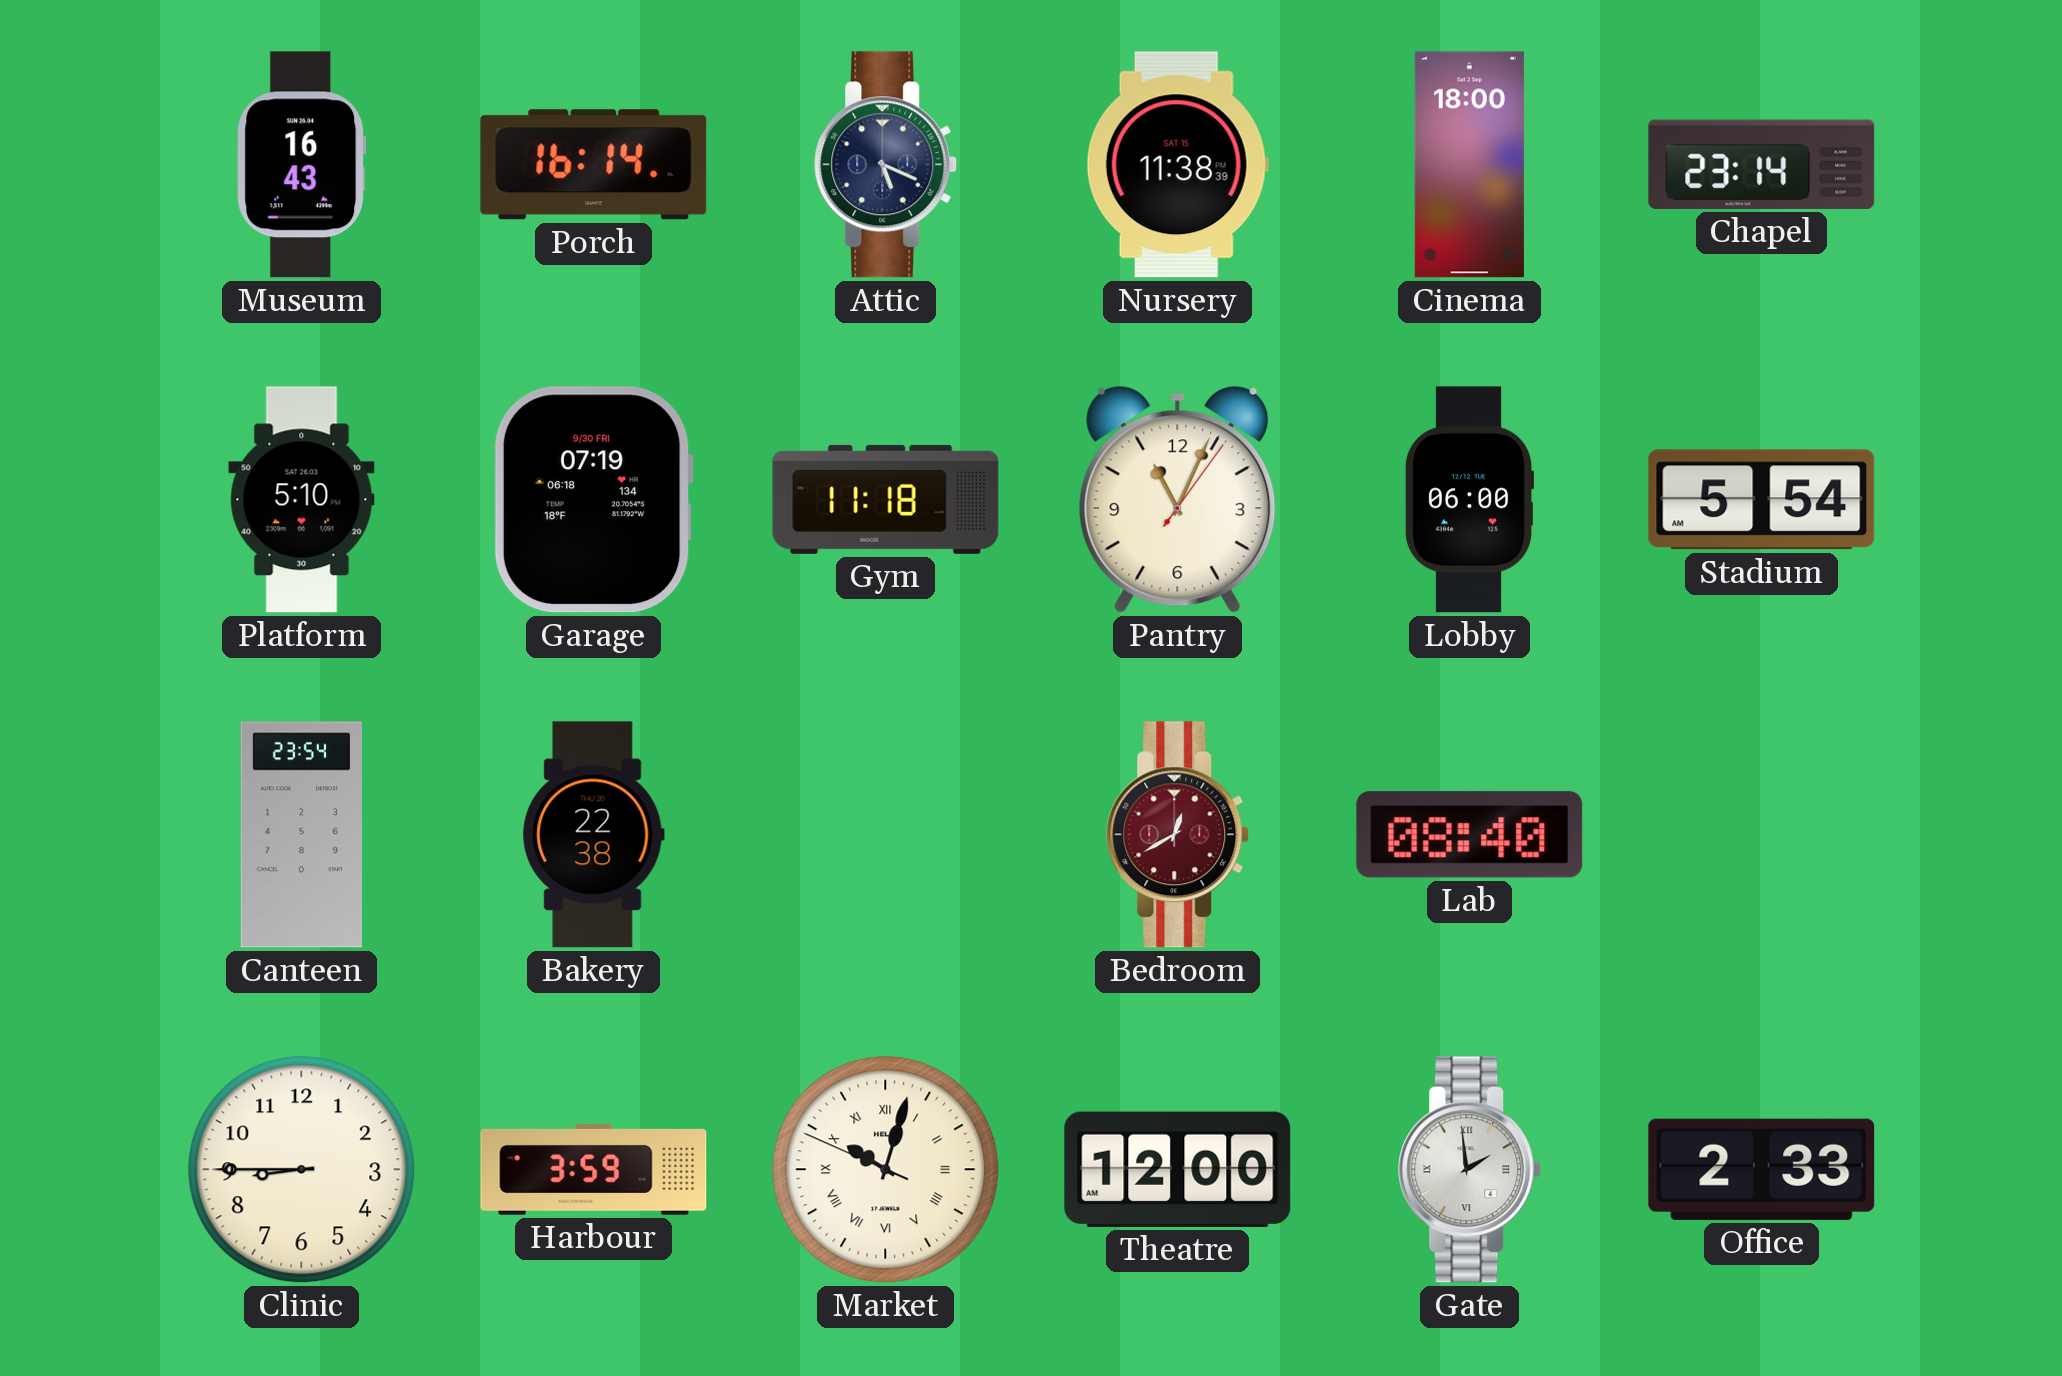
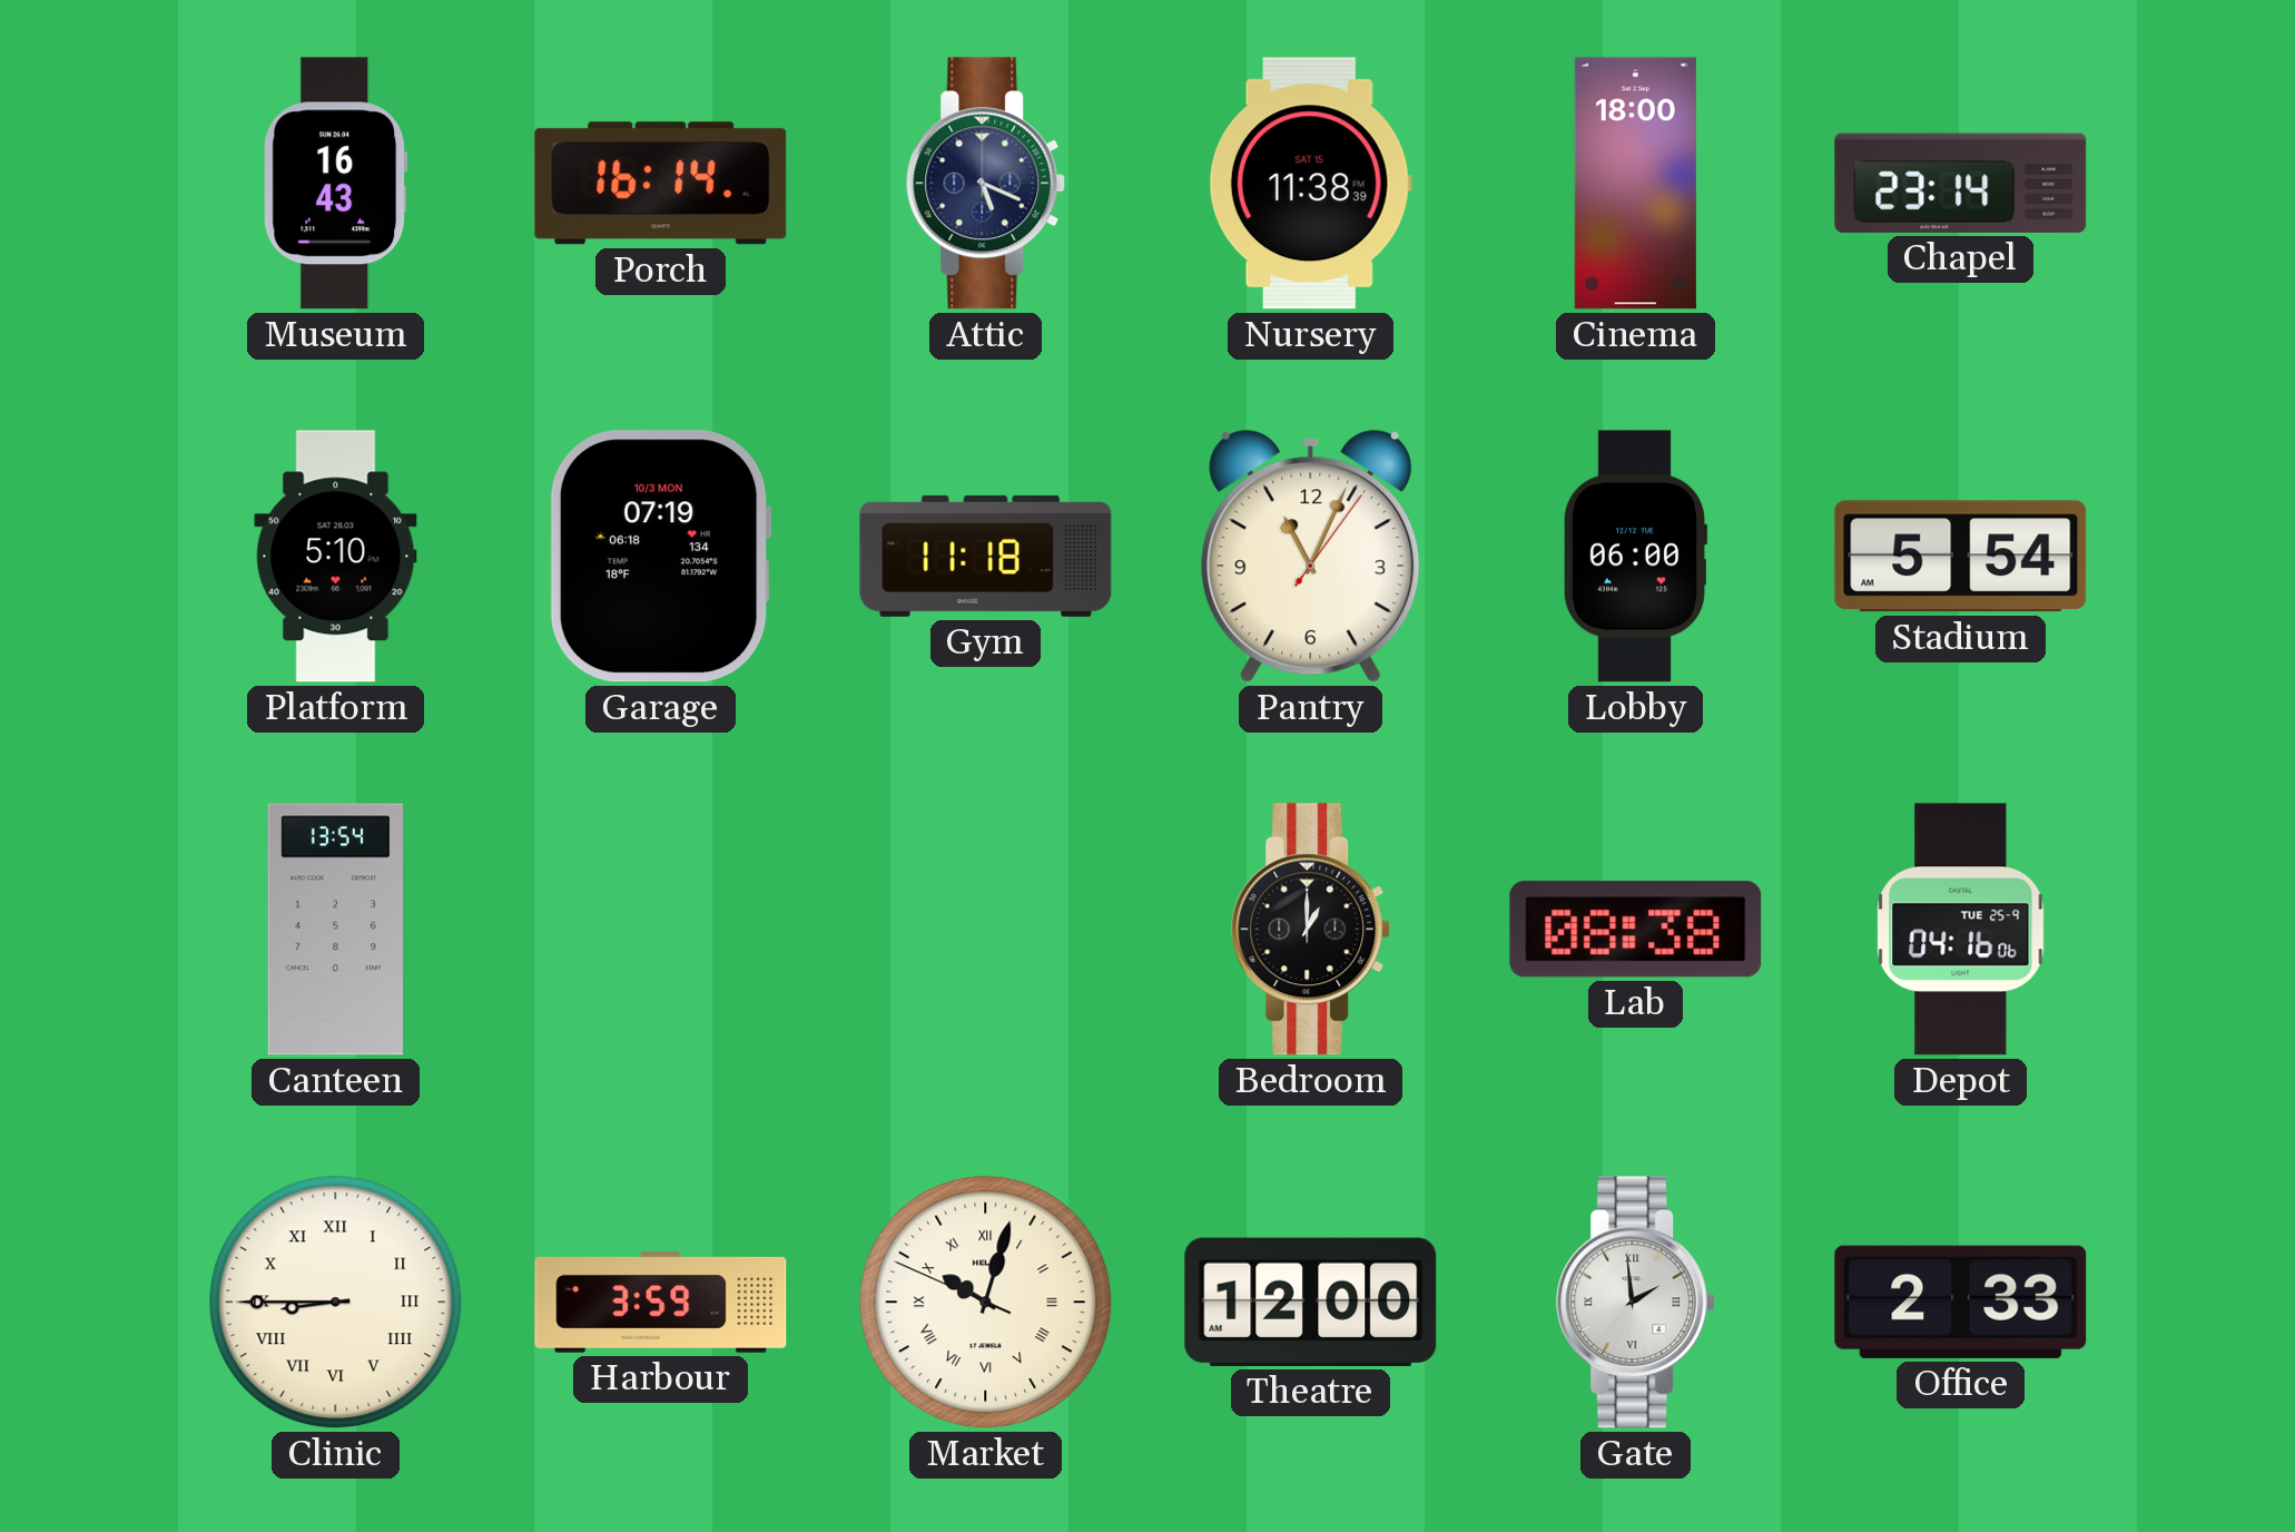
Garage date: 9/30 FRI -> 10/3 MON
Canteen: 23:54 -> 13:54
Bakery: 22:38 -> none
Bedroom: 12:40 -> 1:00
Bedroom dial: burgundy -> black
Lab: 08:40 -> 08:38
Depot: none -> 04:16
Clinic numerals: Arabic -> Roman
